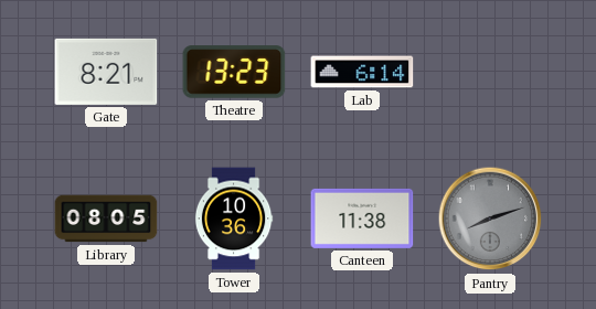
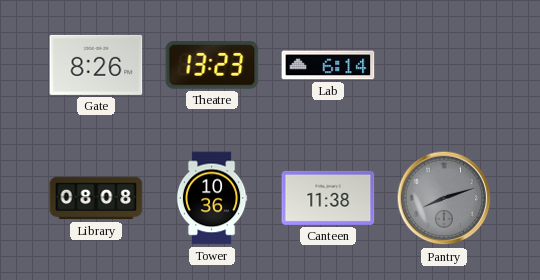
Gate: 8:21 -> 8:26
Library: 08:05 -> 08:08
